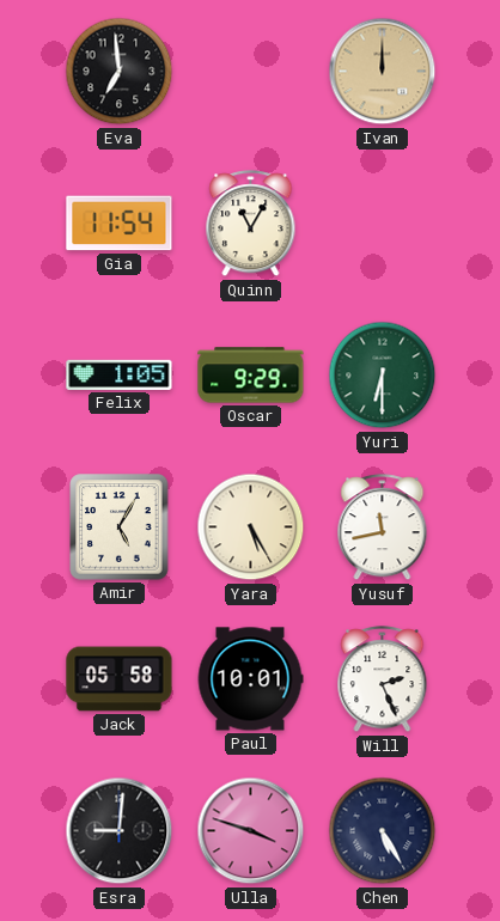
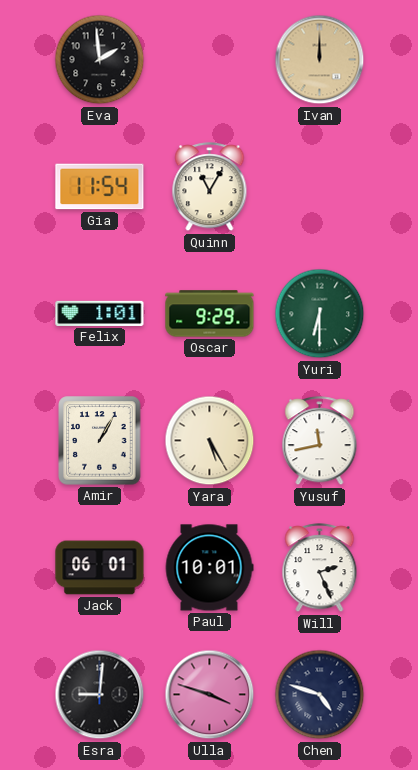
Eva: 6:59 -> 1:59
Felix: 1:05 -> 1:01
Amir: 5:05 -> 1:05
Jack: 05:58 -> 06:01
Chen: 5:25 -> 4:48
